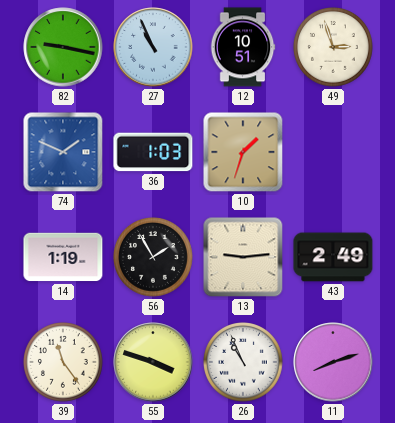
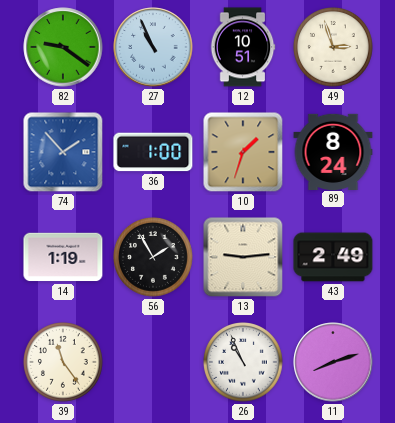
82: 9:17 -> 9:21
74: 1:49 -> 1:53
36: 1:03 -> 1:00
89: none -> 8:24
55: 3:48 -> none
